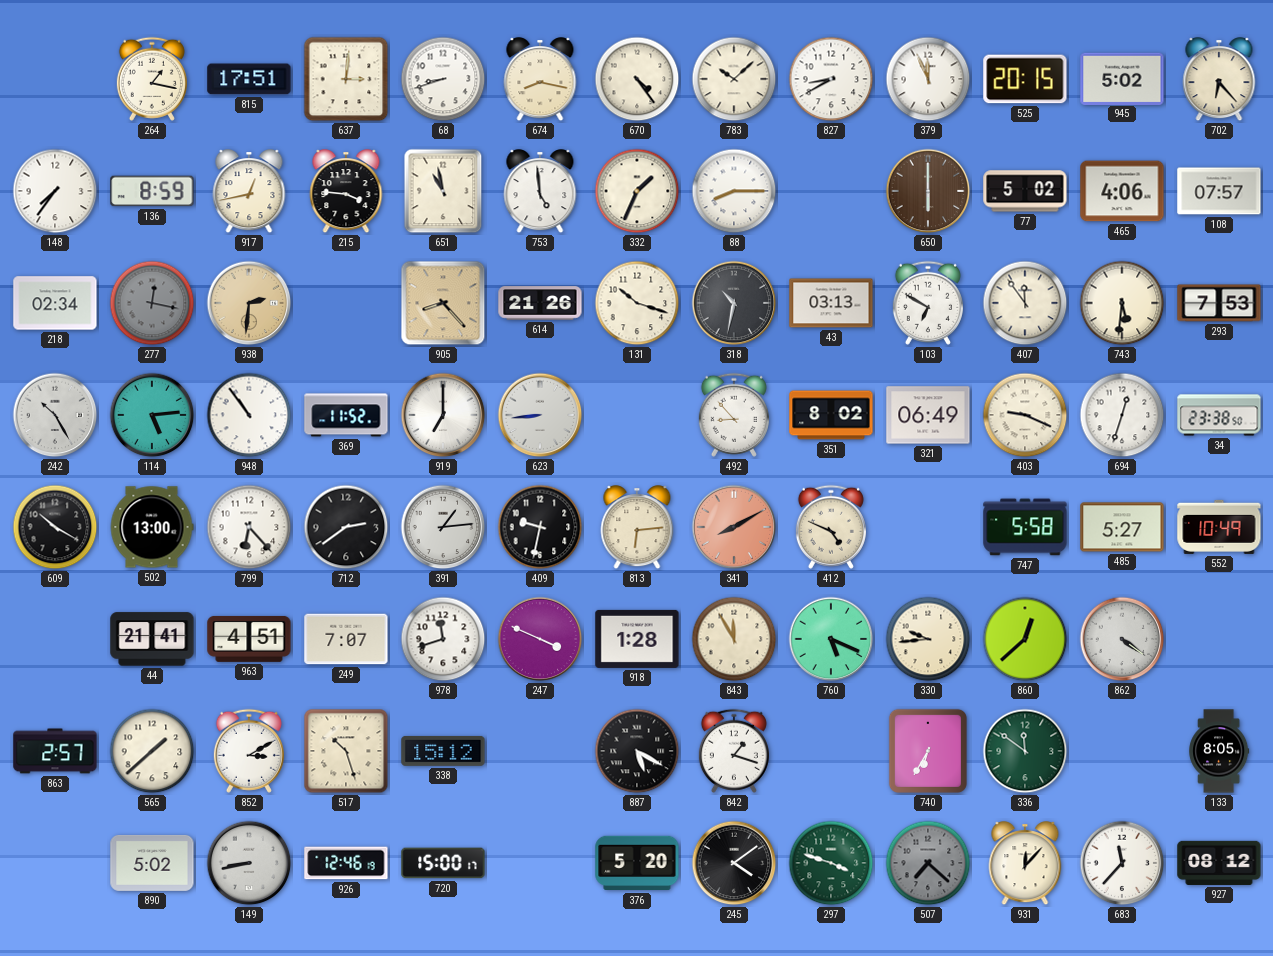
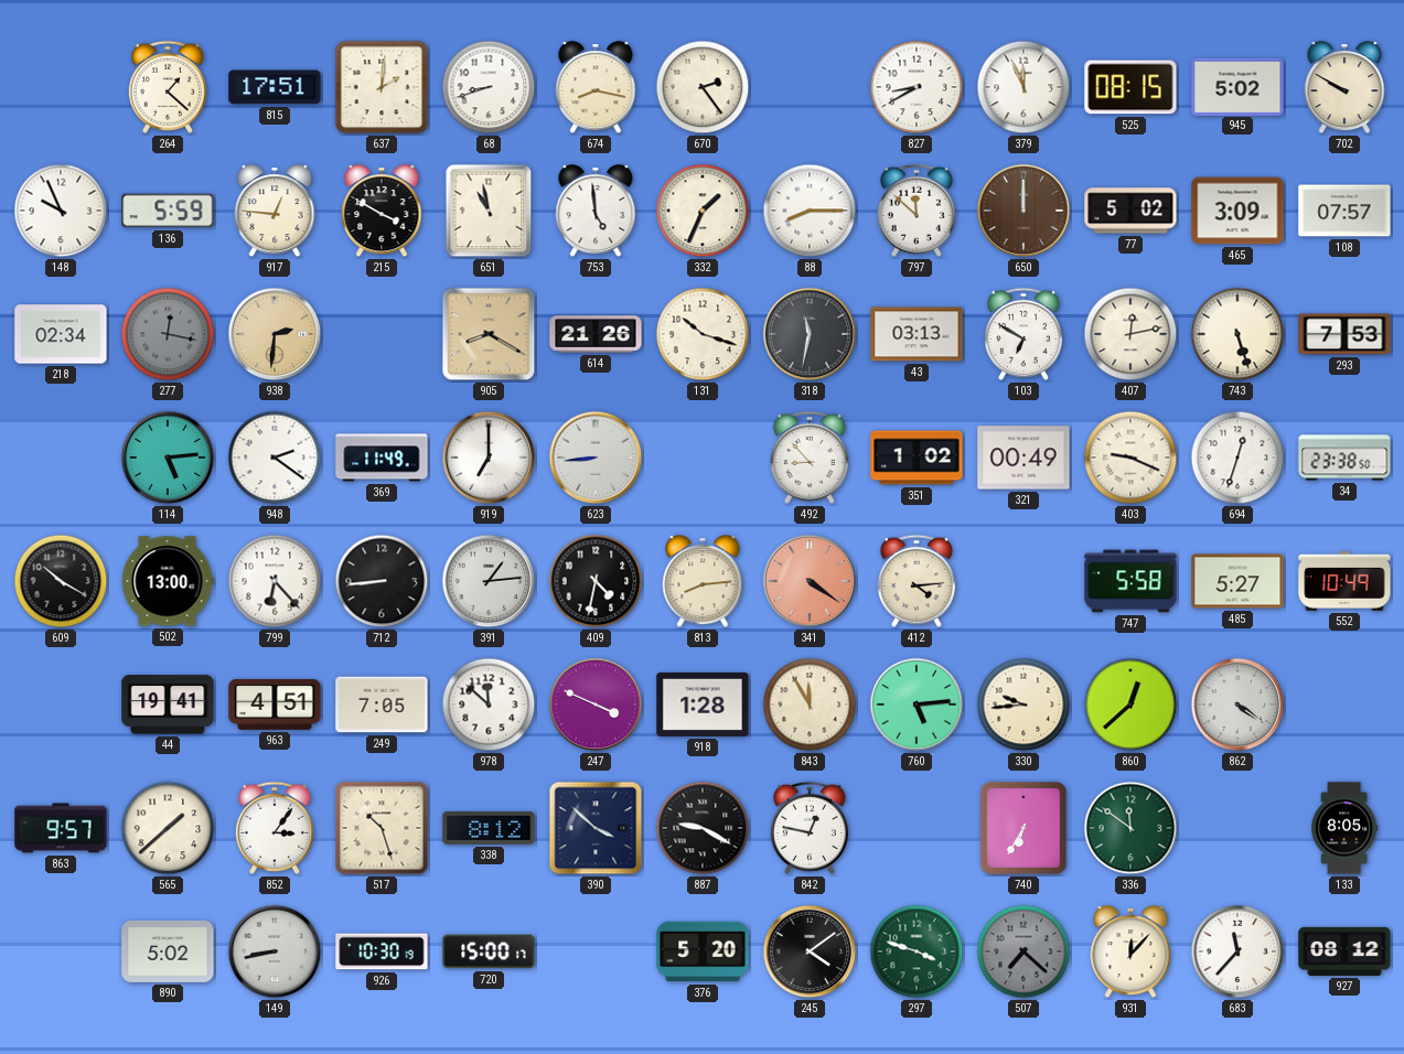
264: 1:17 -> 1:22
637: 3:01 -> 2:01
670: 4:24 -> 2:24
783: 10:08 -> none
525: 20:15 -> 08:15
702: 6:23 -> 9:50
148: 7:36 -> 9:56
136: 8:59 -> 5:59
917: 12:43 -> 12:46
215: 3:46 -> 3:50
797: none -> 11:52
650: 6:00 -> 12:00
465: 4:06 -> 3:09
905: 8:23 -> 8:20
318: 10:32 -> 11:32
407: 11:54 -> 12:13
743: 5:31 -> 5:27
242: 10:25 -> none
948: 10:54 -> 2:21
369: 11:52 -> 11:49
351: 8:02 -> 1:02
321: 06:49 -> 00:49
712: 2:39 -> 8:44
409: 9:32 -> 4:32
813: 6:14 -> 8:14
341: 8:10 -> 4:21
412: 4:49 -> 4:14
44: 21:41 -> 19:41
249: 7:07 -> 7:05
978: 11:42 -> 11:52
760: 5:19 -> 5:14
863: 2:57 -> 9:57
852: 3:10 -> 3:06
338: 15:12 -> 8:12
390: none -> 3:52
887: 5:20 -> 9:20
842: 1:18 -> 12:47
926: 12:46 -> 10:30
